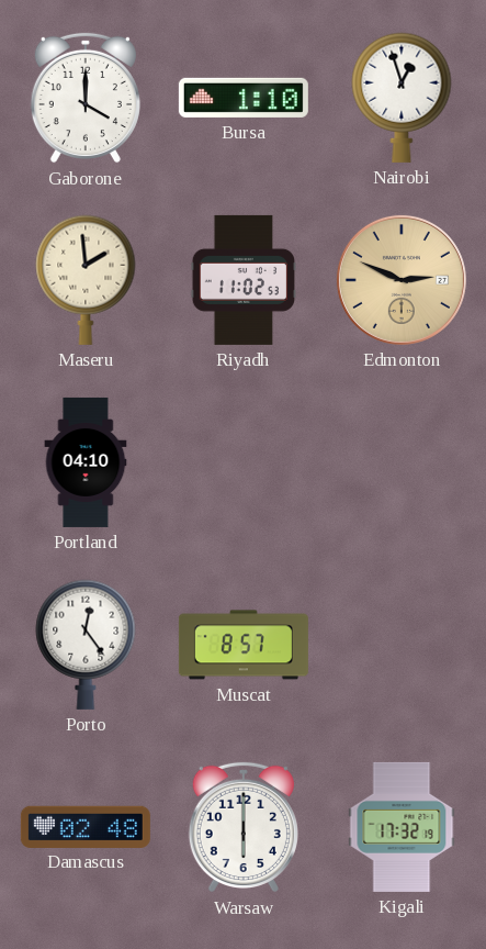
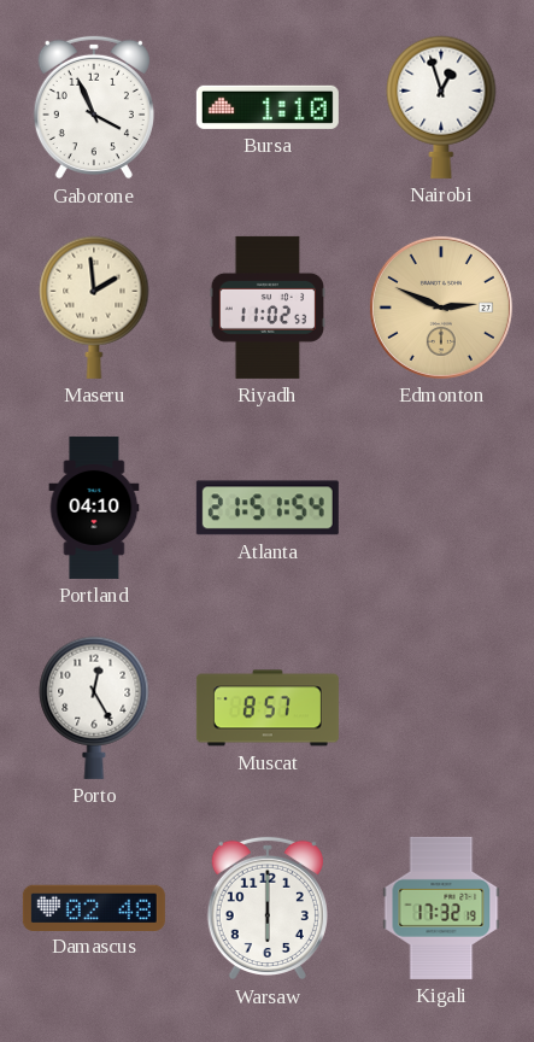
Gaborone: 4:00 -> 3:56
Atlanta: none -> 21:51
Porto: 12:24 -> 12:25
